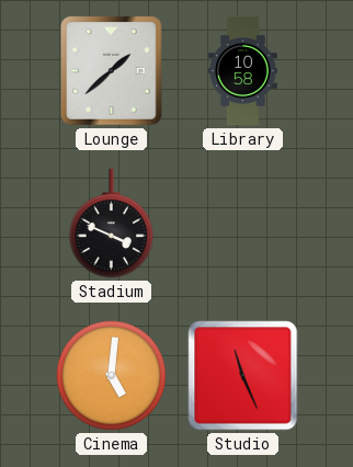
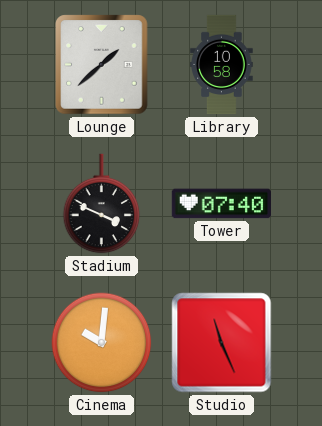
Tower: none -> 07:40
Cinema: 5:01 -> 10:01
